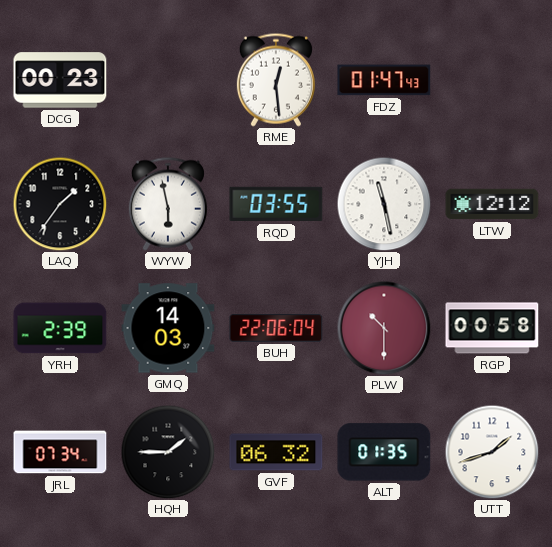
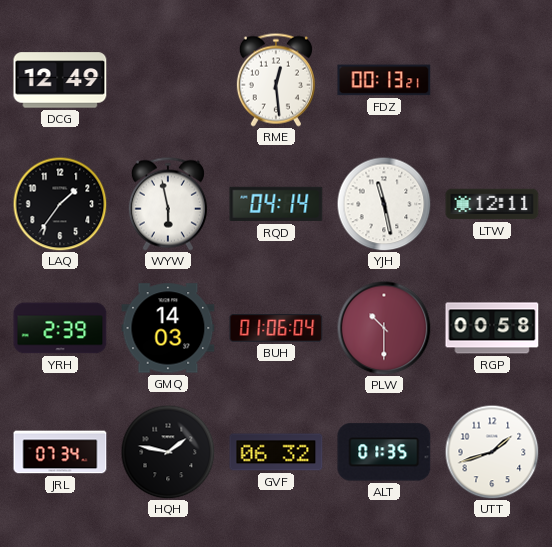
DCG: 00:23 -> 12:49
FDZ: 01:47 -> 00:13
RQD: 03:55 -> 04:14
LTW: 12:12 -> 12:11
BUH: 22:06 -> 01:06
HQH: 1:45 -> 1:47
